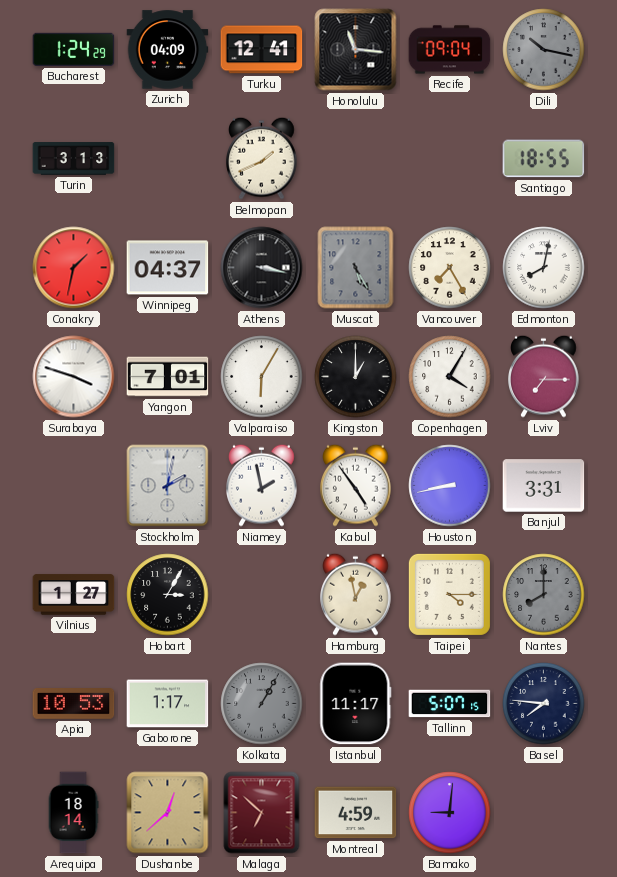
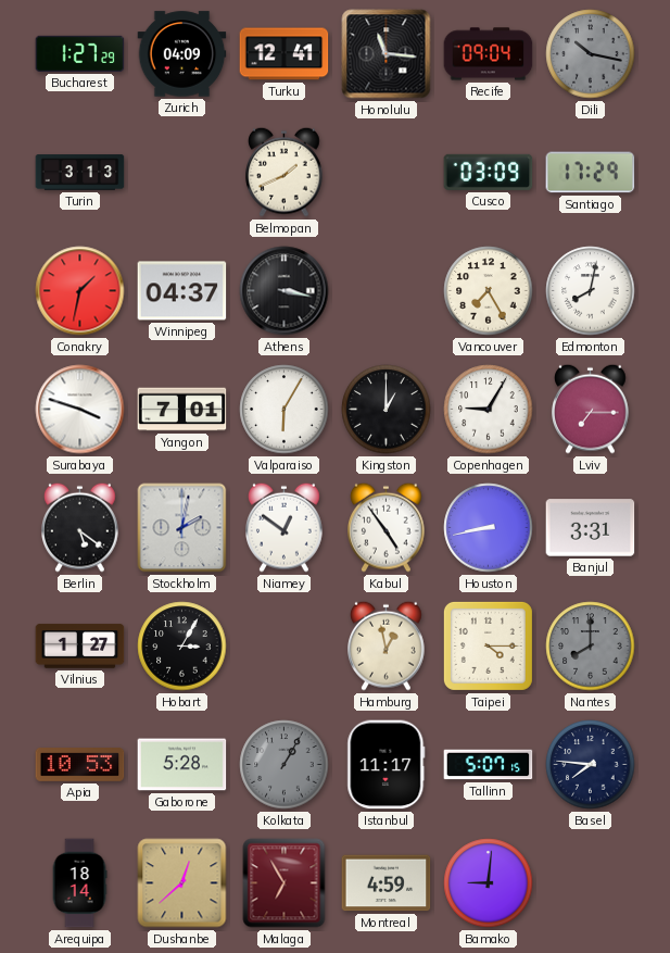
Bucharest: 1:24 -> 1:27
Cusco: none -> 03:09
Santiago: 18:55 -> 17:29
Muscat: 5:25 -> none
Copenhagen: 4:05 -> 9:05
Berlin: none -> 5:21
Niamey: 1:58 -> 12:51
Gaborone: 1:17 -> 5:28
Malaga: 6:52 -> 6:55
